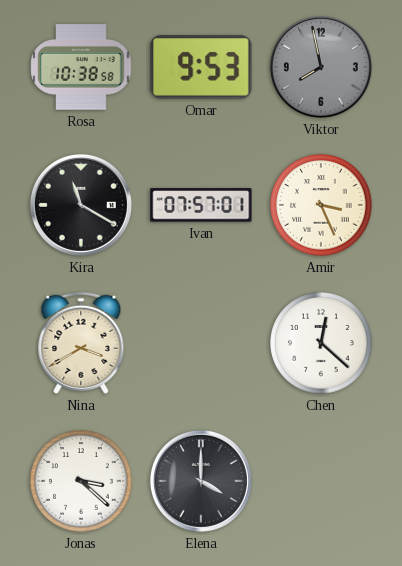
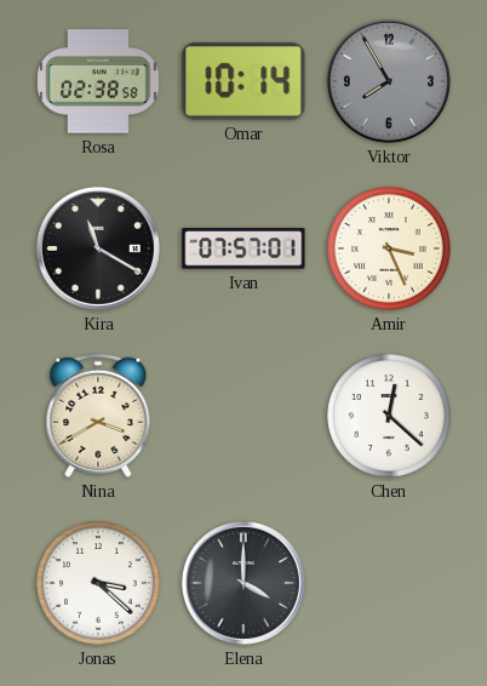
Rosa: 10:38 -> 02:38
Omar: 9:53 -> 10:14
Viktor: 7:58 -> 7:55
